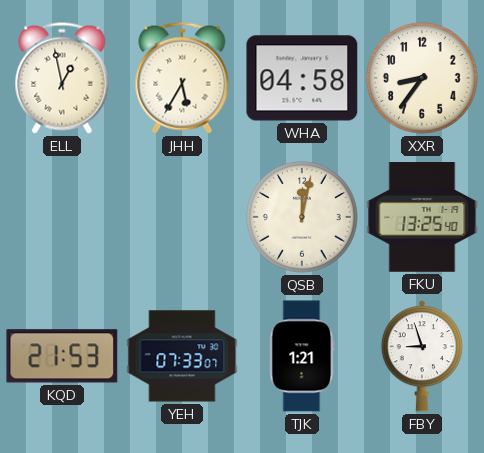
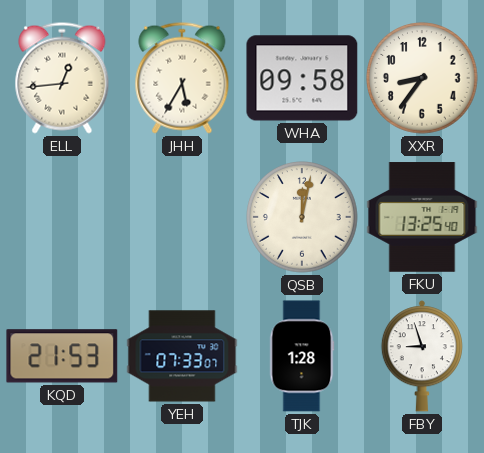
ELL: 12:58 -> 12:44
WHA: 04:58 -> 09:58
TJK: 1:21 -> 1:28
